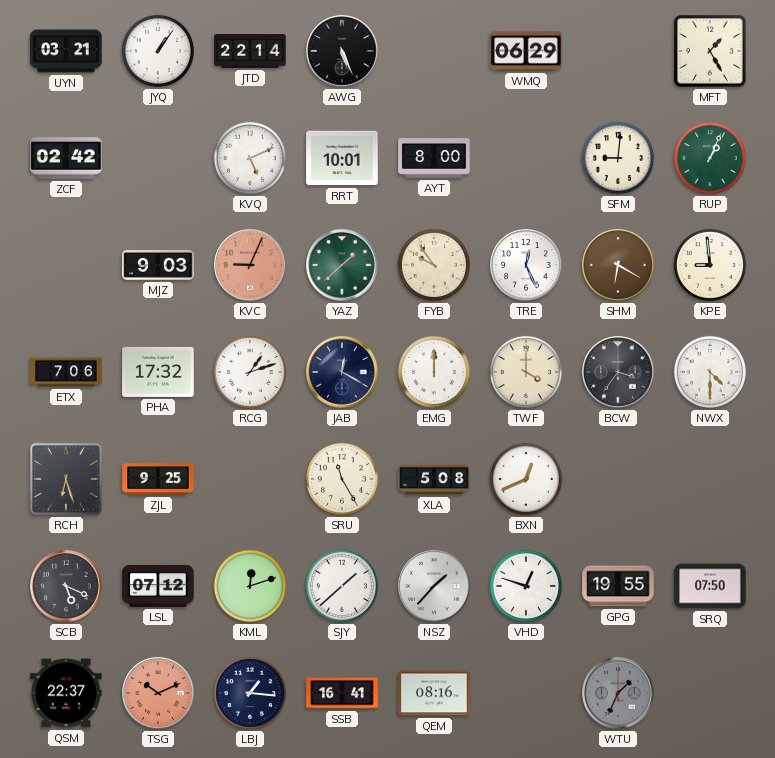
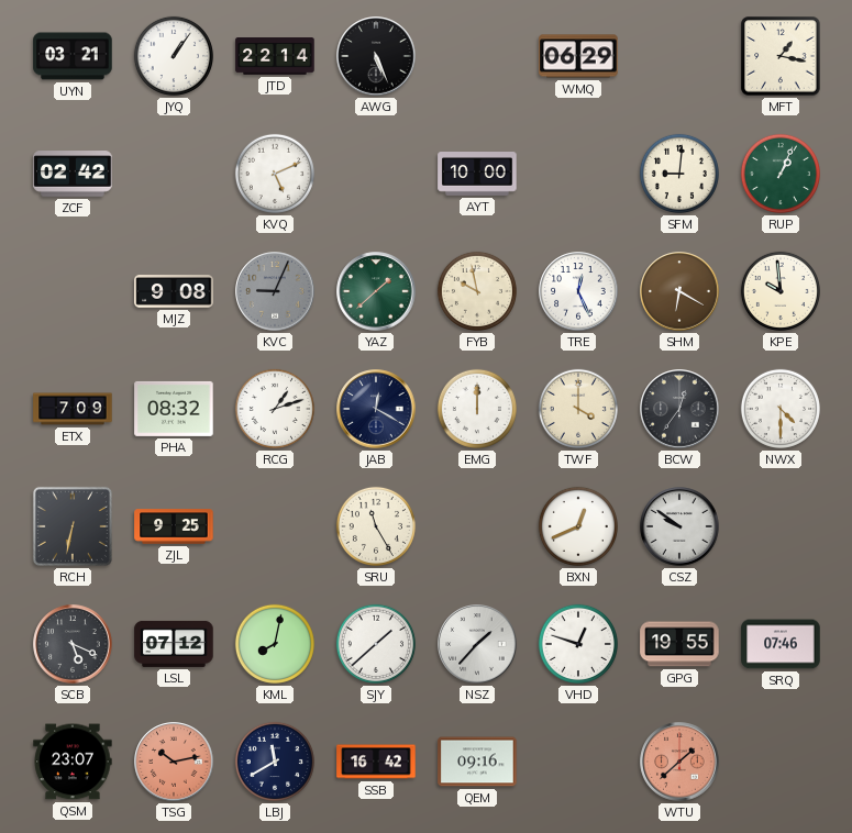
MFT: 1:25 -> 1:17
RRT: 10:01 -> none
AYT: 8:00 -> 10:00
MJZ: 9:03 -> 9:08
KVC dial: salmon -> grey
FYB: 9:54 -> 9:58
KPE: 8:59 -> 9:59
ETX: 7:06 -> 7:09
PHA: 17:32 -> 08:32
BCW: 3:36 -> 12:36
RCH: 6:27 -> 6:32
XLA: 5:08 -> none
CSZ: none -> 9:51
KML: 12:12 -> 8:02
SRQ: 07:50 -> 07:46
QSM: 22:37 -> 23:07
TSG: 10:11 -> 10:13
LBJ: 1:16 -> 11:40
SSB: 16:41 -> 16:42
QEM: 08:16 -> 09:16
WTU: 1:34 -> 1:38
WTU dial: grey -> salmon
